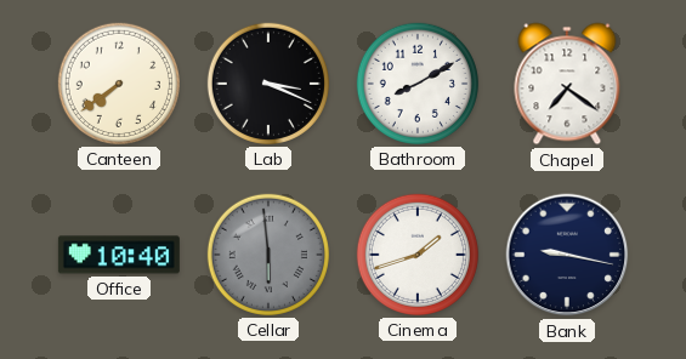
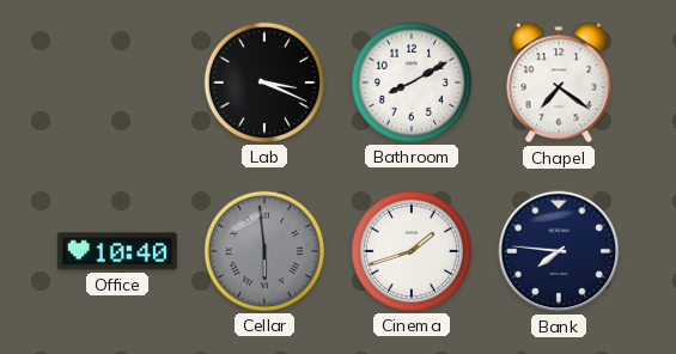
Canteen: 7:39 -> none
Bank: 9:17 -> 7:46
